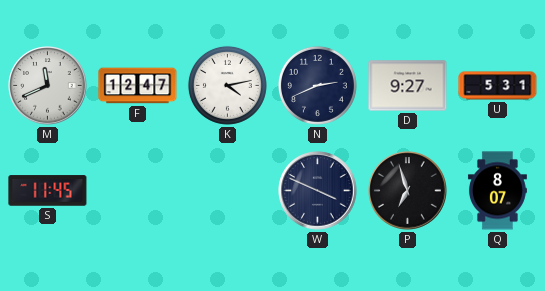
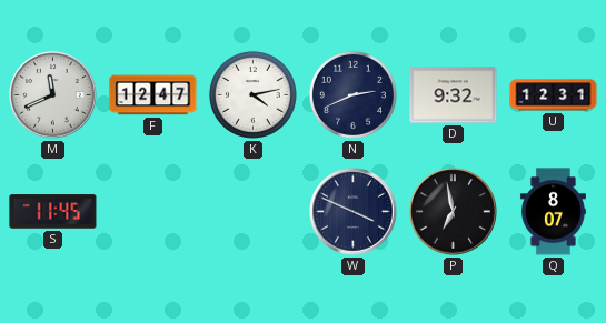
D: 9:27 -> 9:32
U: 5:31 -> 12:31
P: 6:57 -> 6:58
